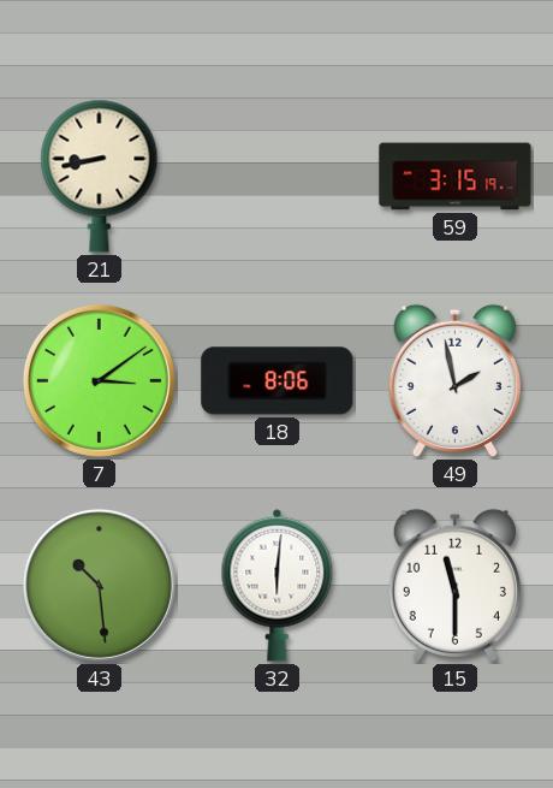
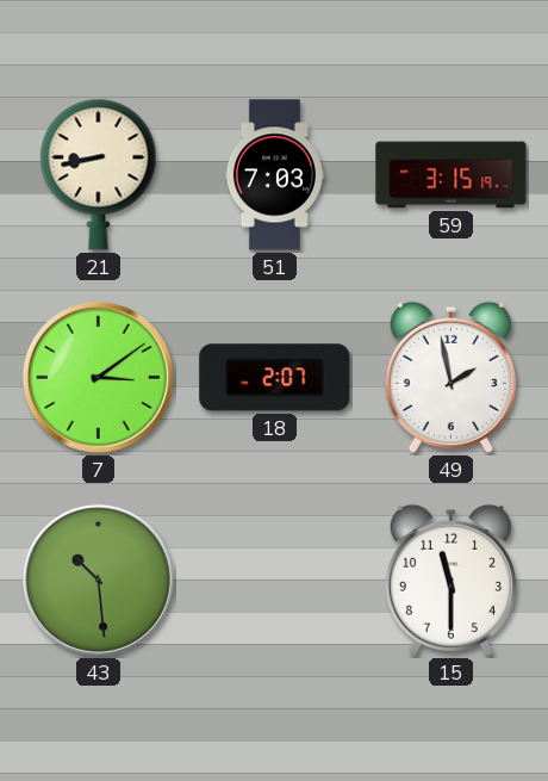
51: none -> 7:03
18: 8:06 -> 2:07
32: 6:01 -> none
